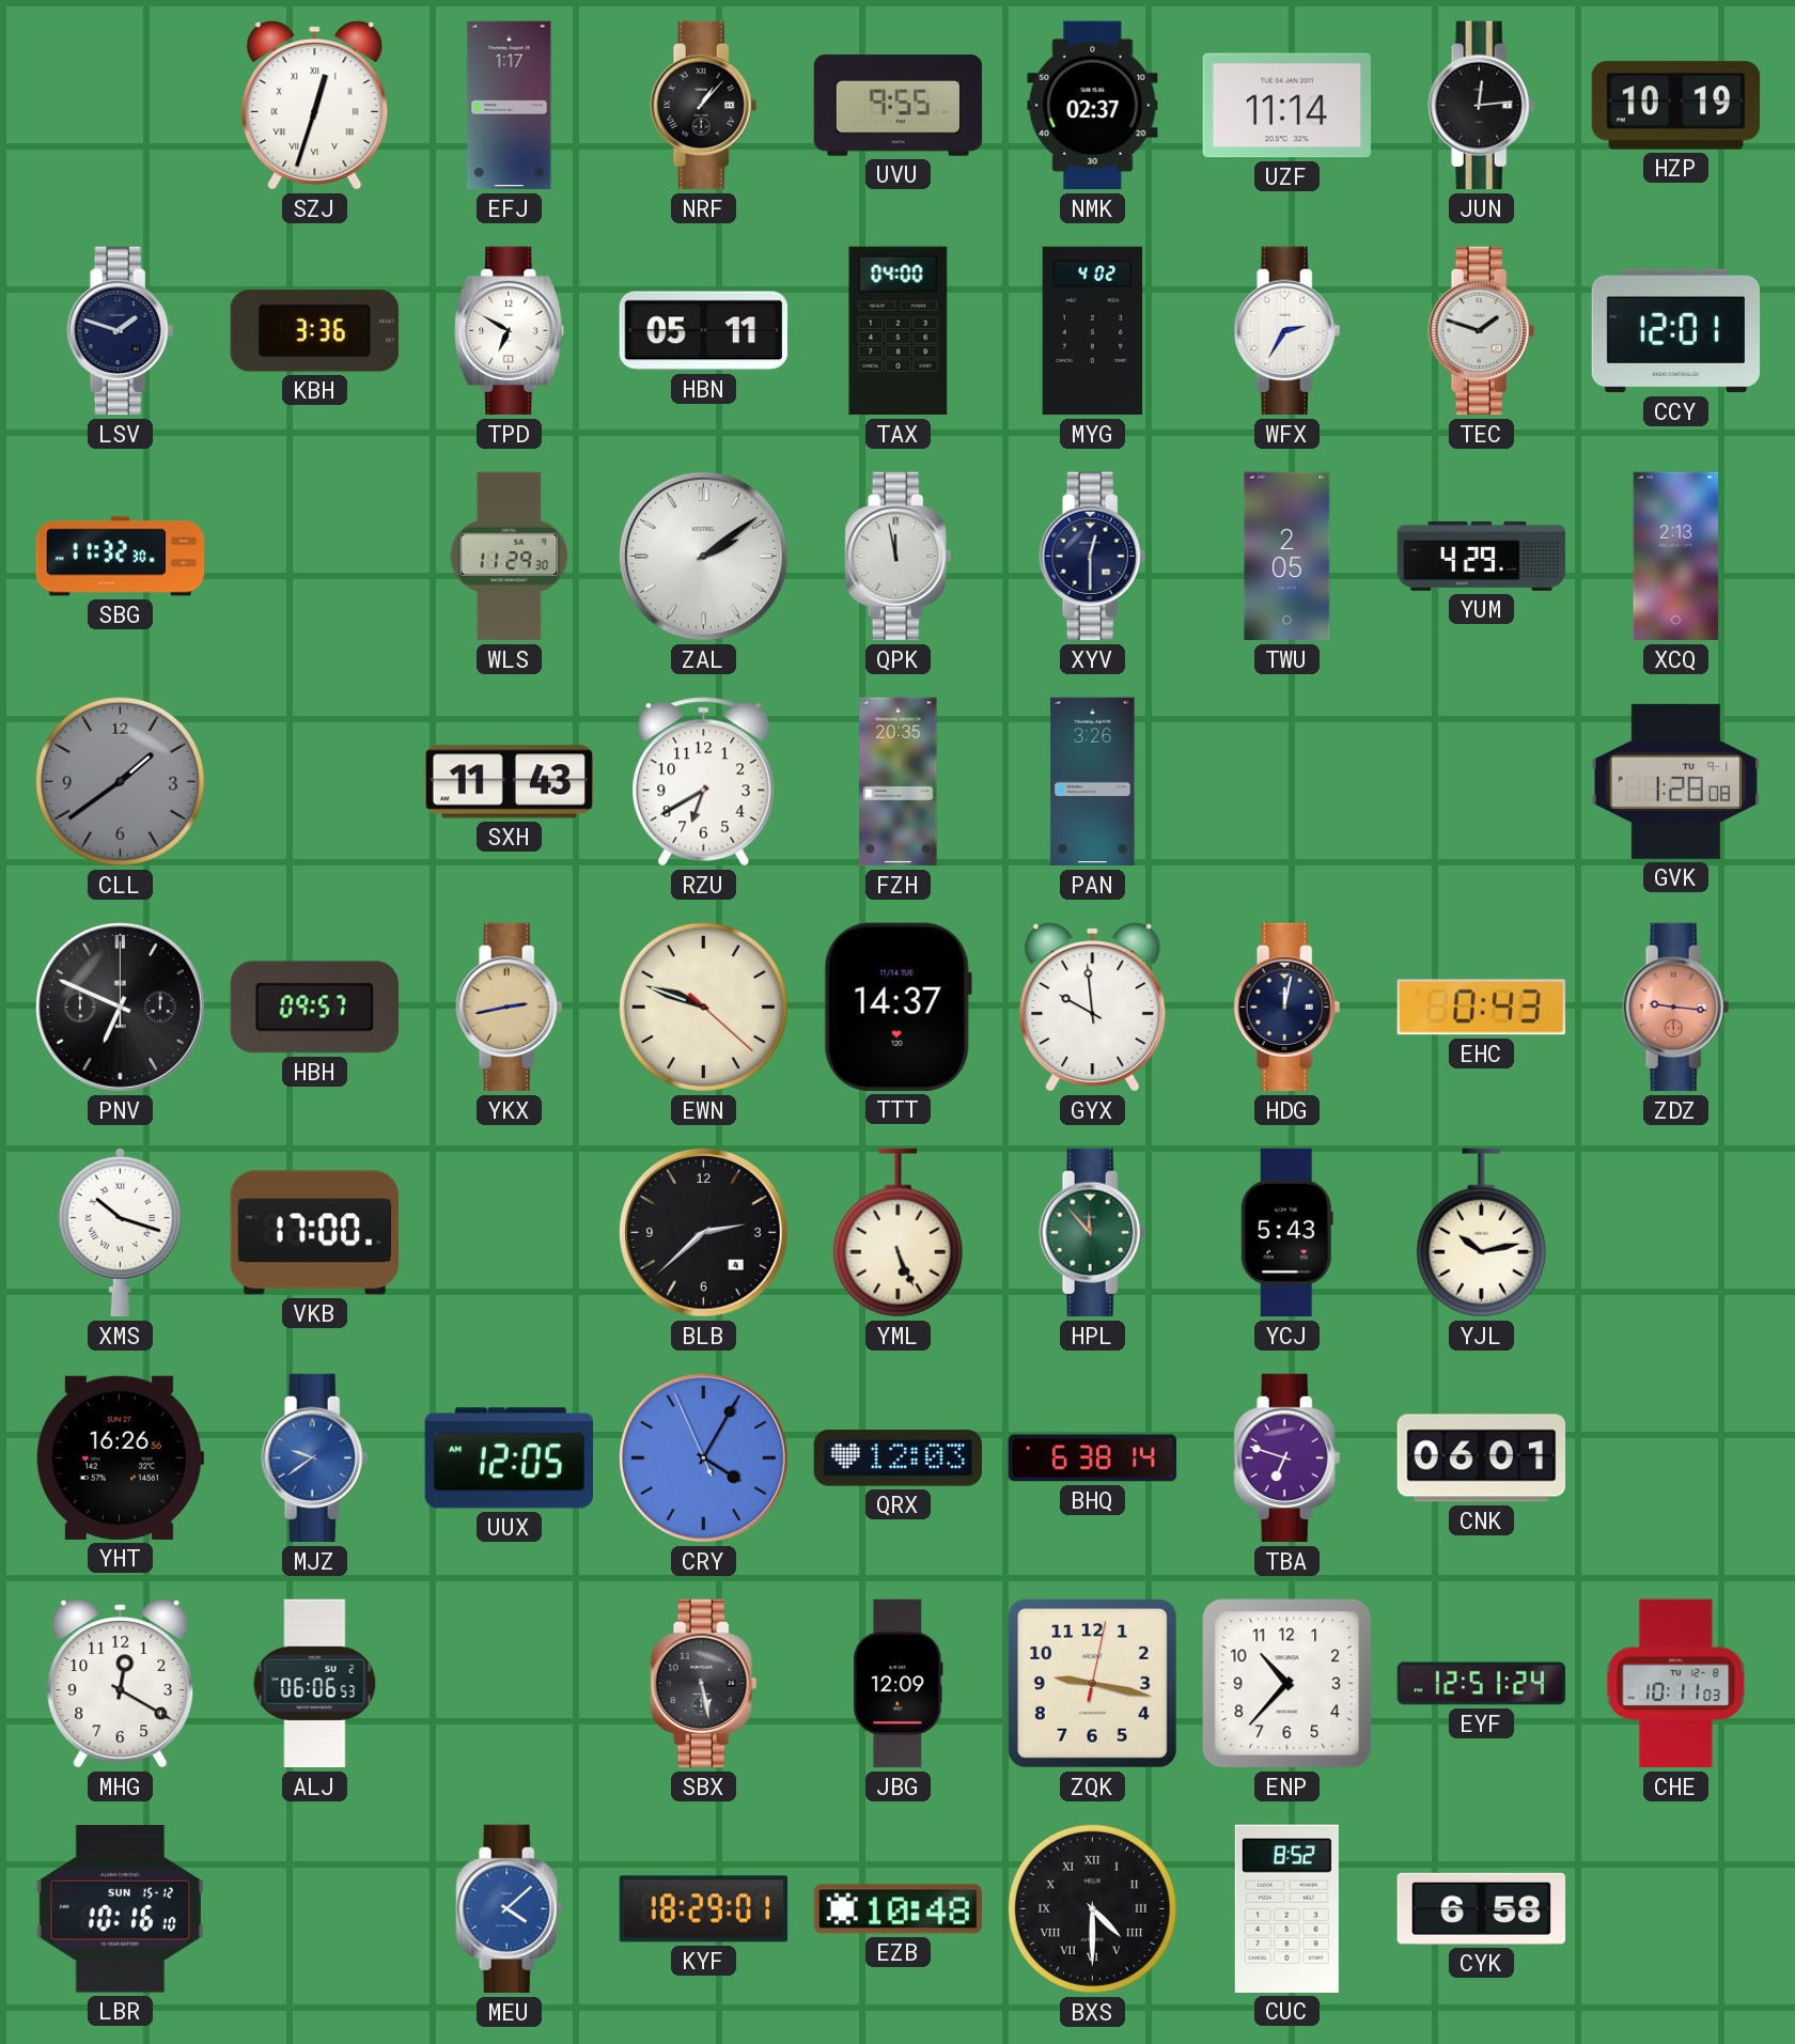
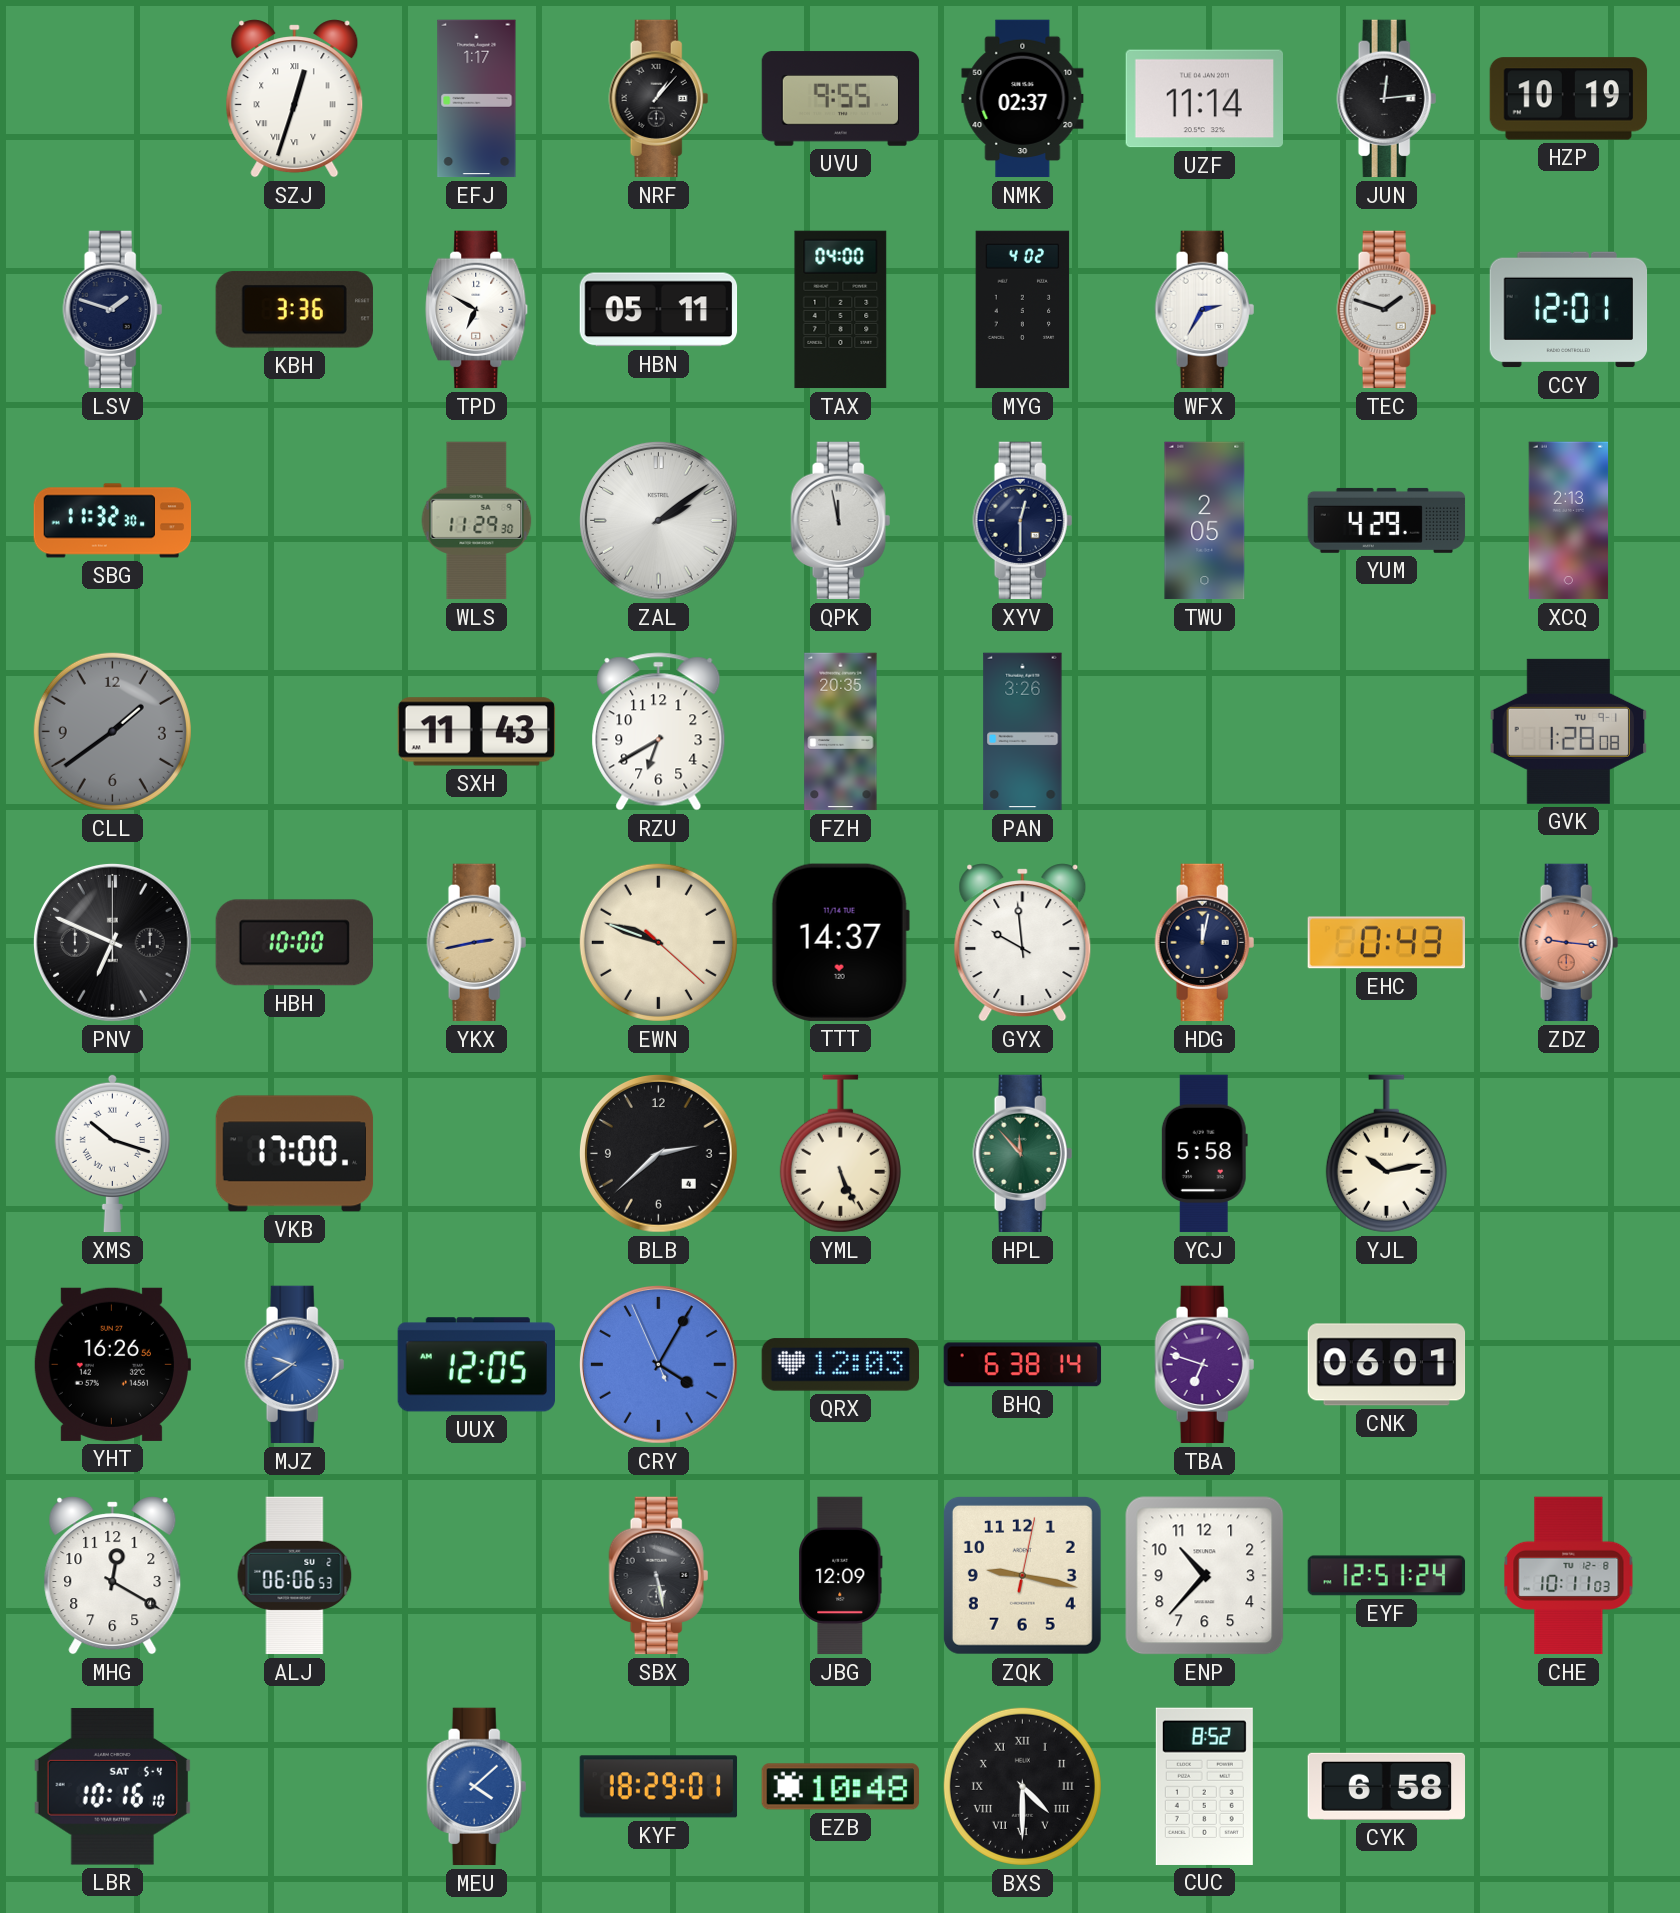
HBH: 09:57 -> 10:00
YCJ: 5:43 -> 5:58
LBR date: SUN 15-12 -> SAT 5-4
